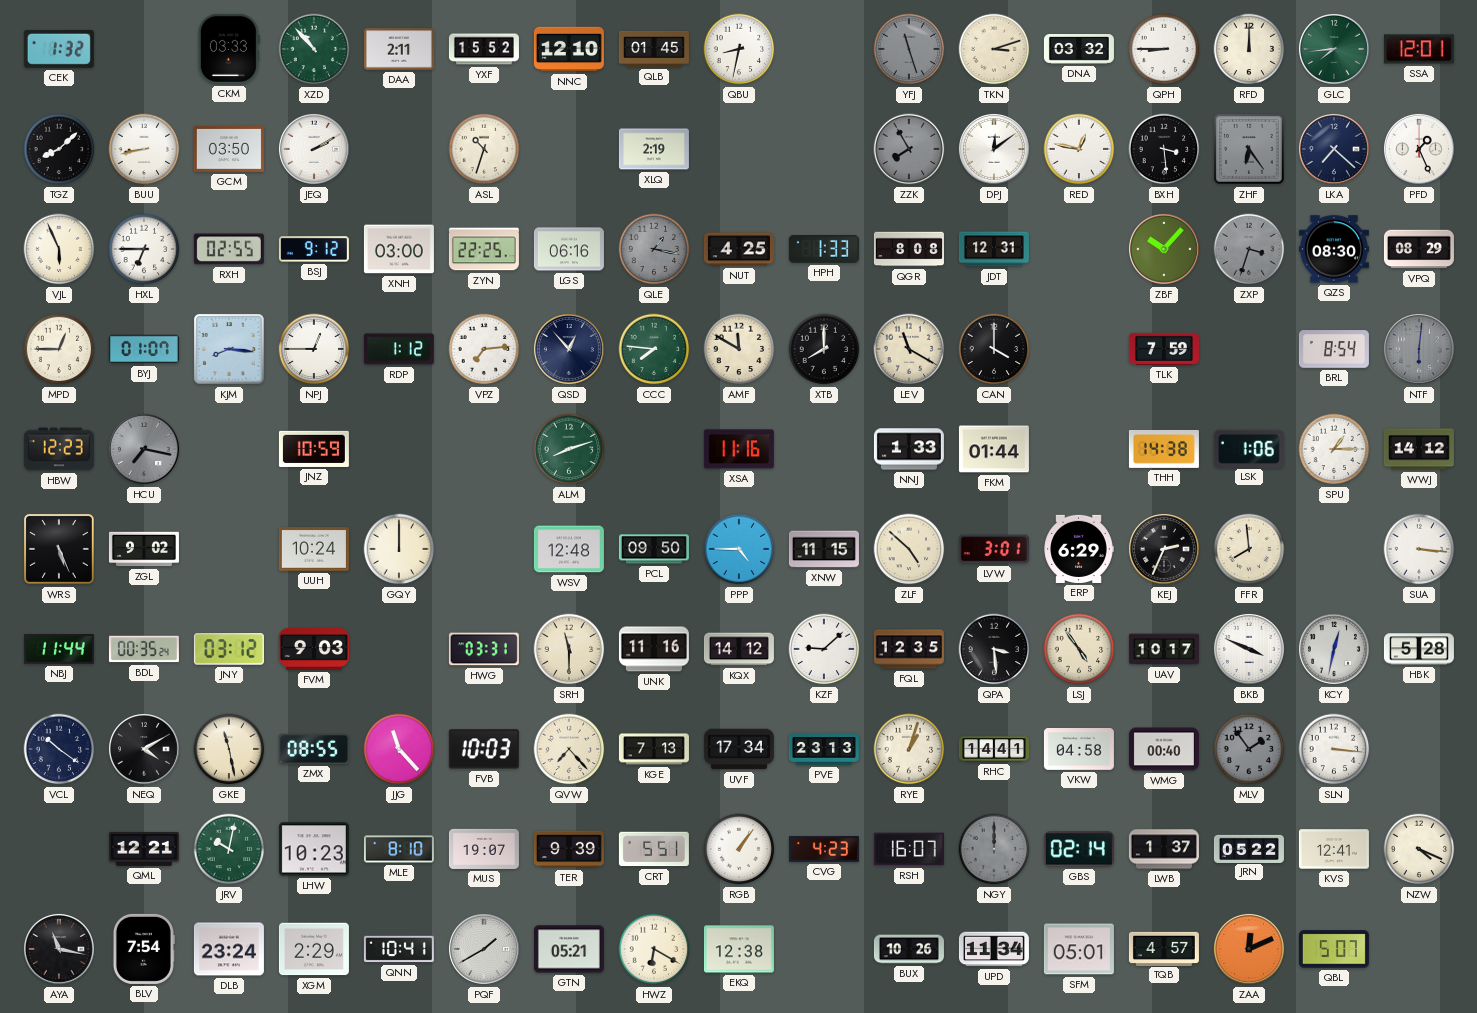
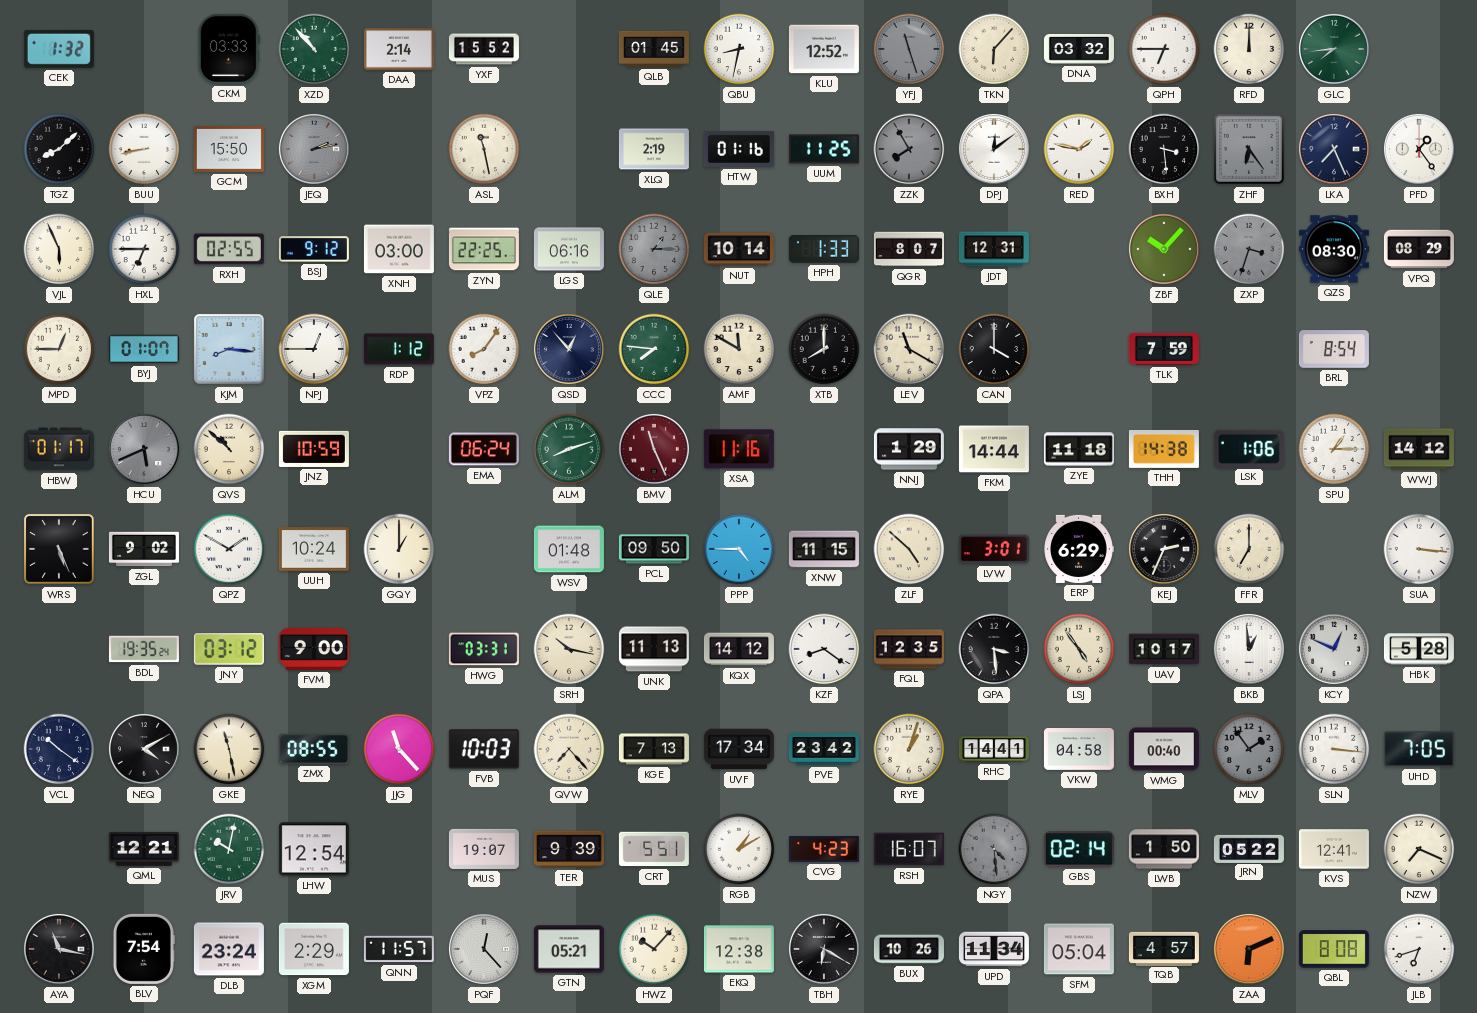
DAA: 2:11 -> 2:14
NNC: 12:10 -> none
KLU: none -> 12:52
TKN: 3:12 -> 6:07
QPH: 8:45 -> 6:45
SSA: 12:01 -> none
GCM: 03:50 -> 15:50
JEQ: 2:10 -> 2:13
JEQ dial: white -> grey
ASL: 10:33 -> 11:28
HTW: none -> 01:16
UUM: none -> 11:25
RED: 12:47 -> 1:47
LKA: 7:22 -> 7:26
PFD: 1:26 -> 1:24
QLE: 1:17 -> 1:15
NUT: 4:25 -> 10:14
QGR: 8:08 -> 8:07
VPZ: 7:14 -> 8:06
NTF: 6:01 -> none
HBW: 12:23 -> 01:17
HCU: 7:17 -> 5:41
QVS: none -> 10:52
EMA: none -> 06:24
BMV: none -> 11:26
NNJ: 1:33 -> 1:29
FKM: 01:44 -> 14:44
ZYE: none -> 11:18
QPZ: none -> 1:50
GQY: 12:00 -> 1:00
WSV: 12:48 -> 01:48
FFR: 7:59 -> 7:00
NBJ: 11:44 -> none
BDL: 00:35 -> 19:35
FVM: 9:03 -> 9:00
SRH: 11:30 -> 10:17
UNK: 11:16 -> 11:13
KZF: 9:08 -> 8:21
BKB: 3:49 -> 12:59
KCY: 12:32 -> 12:49
PVE: 23:13 -> 23:42
UHD: none -> 7:05
LHW: 10:23 -> 12:54
MLE: 8:10 -> none
RGB: 1:06 -> 1:10
NGY: 12:00 -> 4:29
LWB: 1:37 -> 1:50
NZW: 4:19 -> 7:19
QNN: 10:41 -> 11:57
PQF: 1:40 -> 12:23
HWZ: 6:20 -> 10:07
TBH: none -> 6:20
SFM: 05:01 -> 05:04
ZAA: 12:11 -> 6:11
QBL: 5:07 -> 8:08
JLB: none -> 6:42
